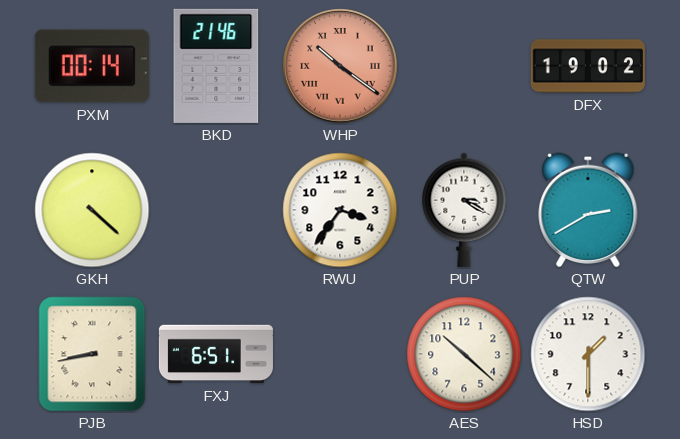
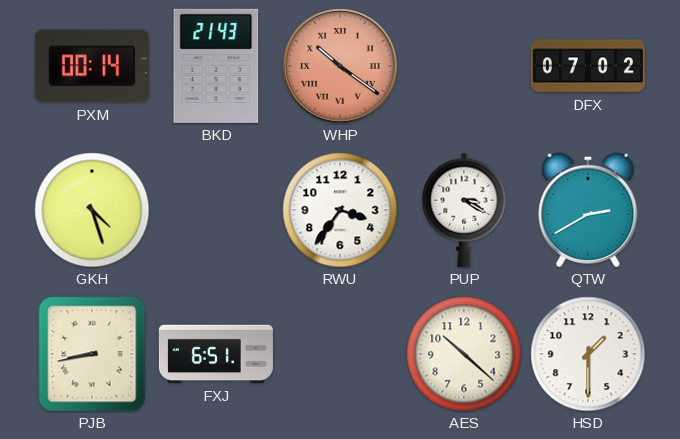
BKD: 21:46 -> 21:43
DFX: 19:02 -> 07:02
GKH: 4:22 -> 4:27
